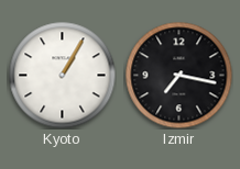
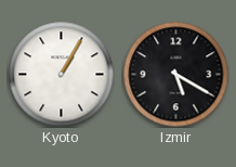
Izmir: 7:17 -> 5:20
